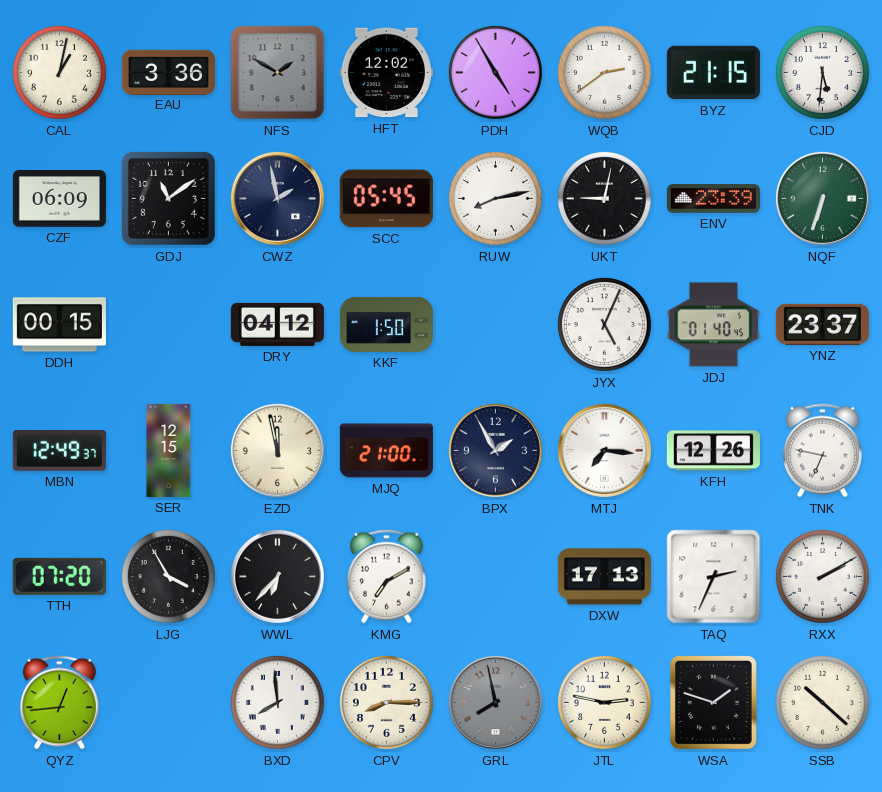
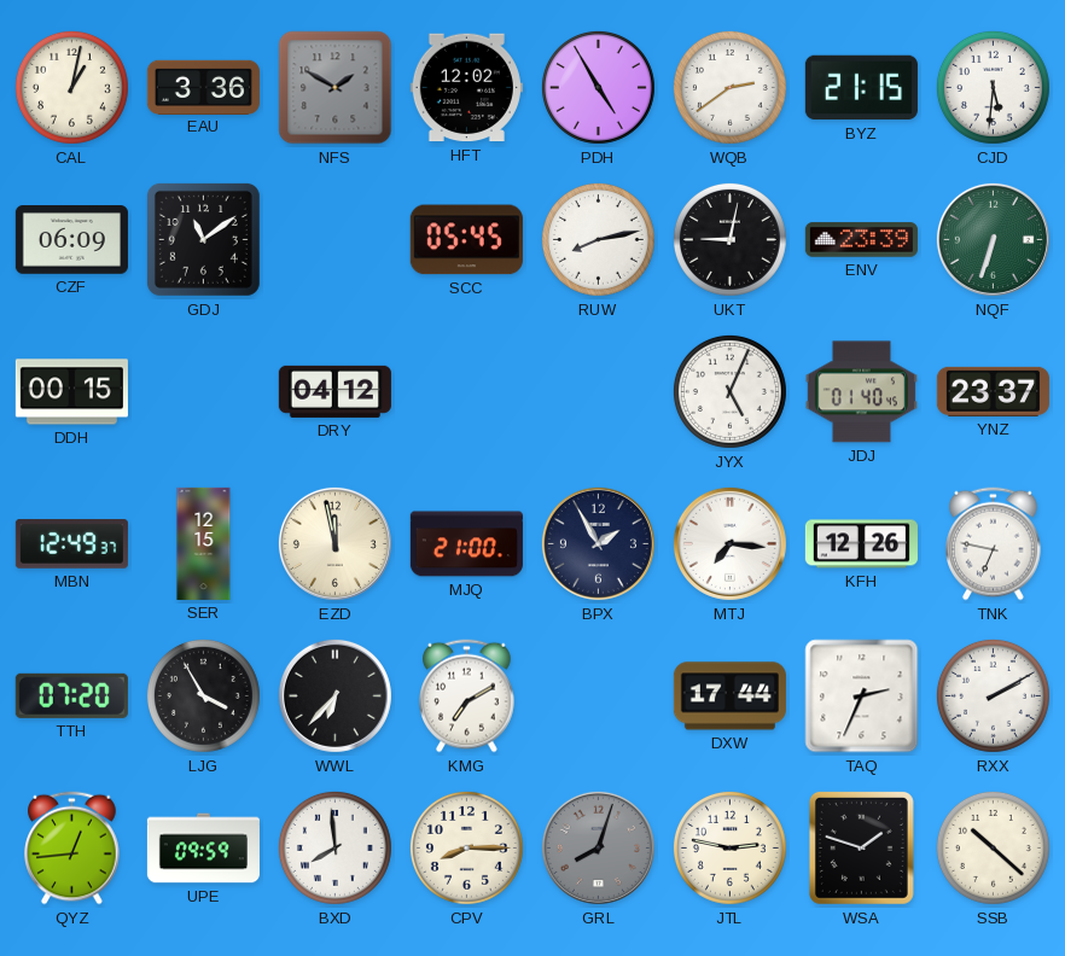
CWZ: 1:58 -> none
KKF: 1:50 -> none
DXW: 17:13 -> 17:44
UPE: none -> 09:59
GRL: 7:58 -> 8:03
